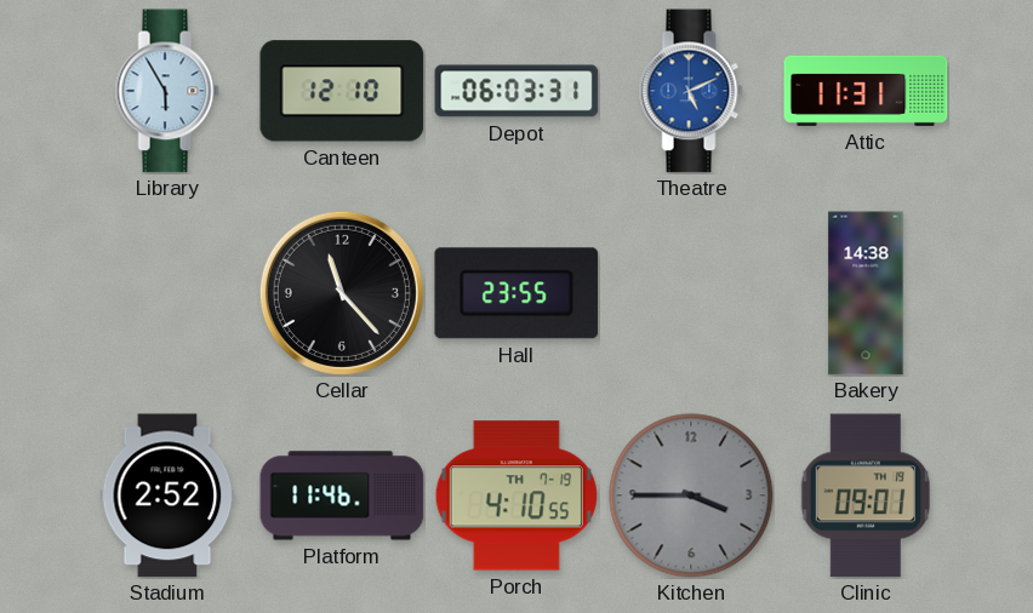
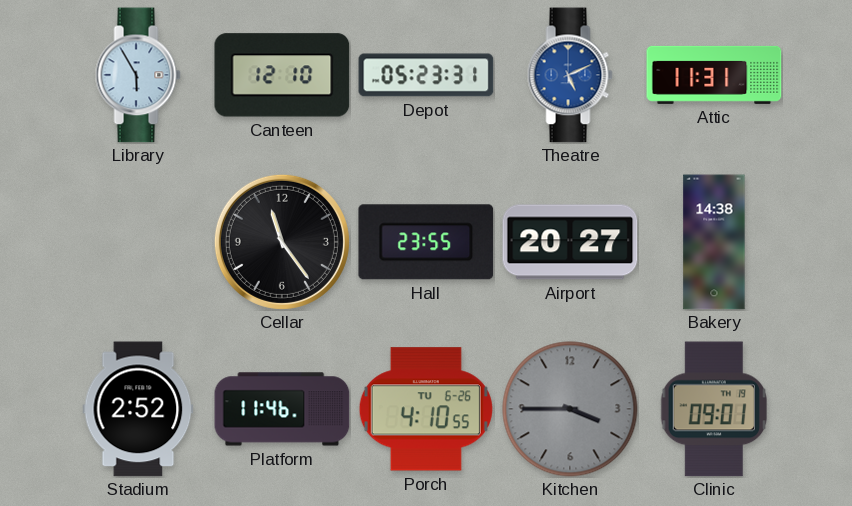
Depot: 06:03 -> 05:23
Cellar: 11:23 -> 11:24
Airport: none -> 20:27
Porch date: TH 7-19 -> TU 6-26
